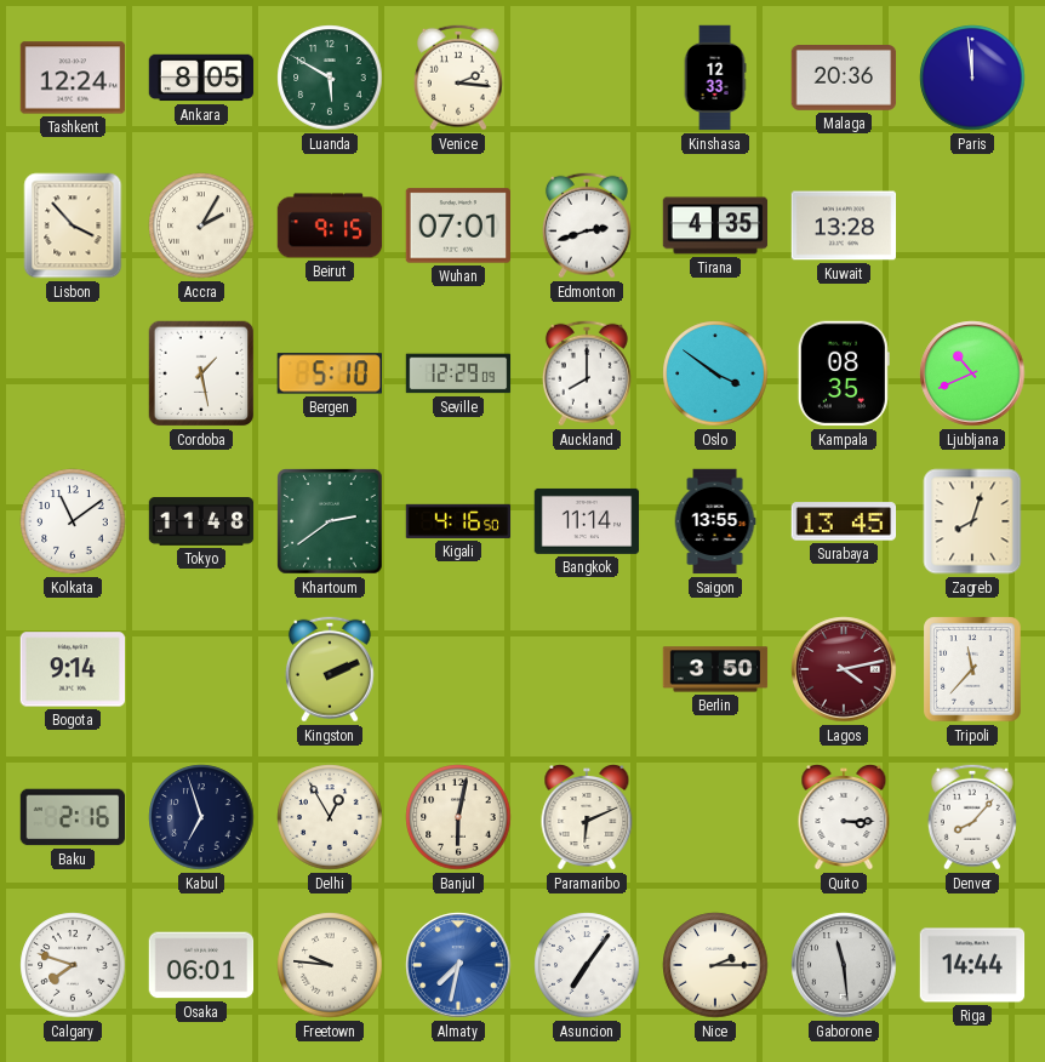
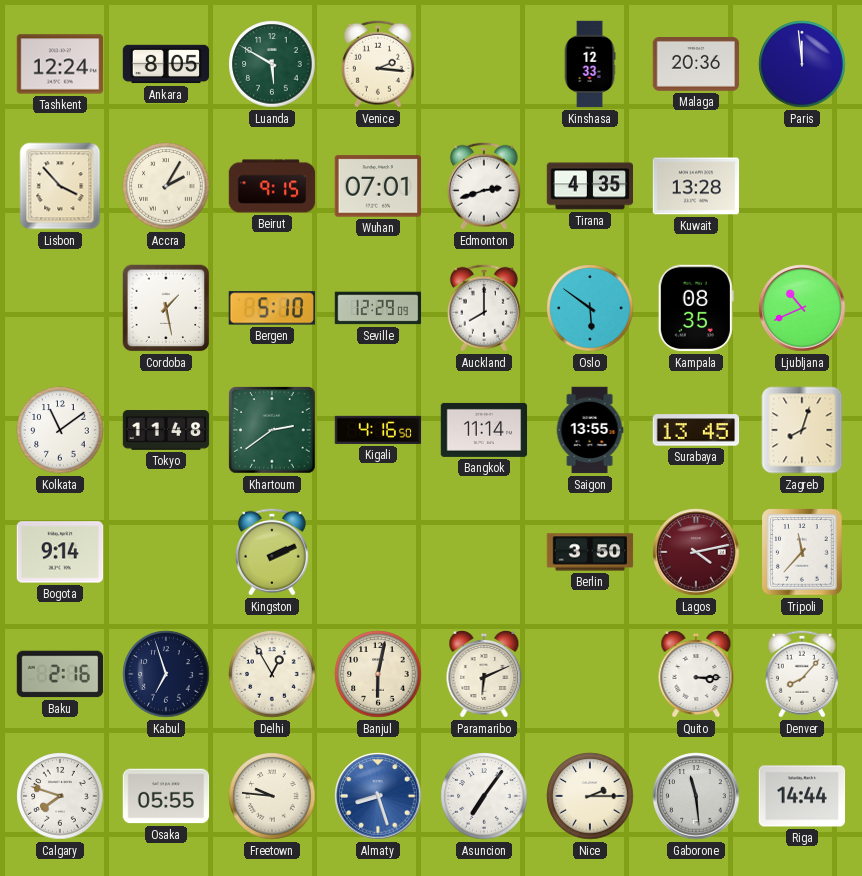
Oslo: 3:51 -> 5:51
Osaka: 06:01 -> 05:55
Almaty: 7:32 -> 8:27
